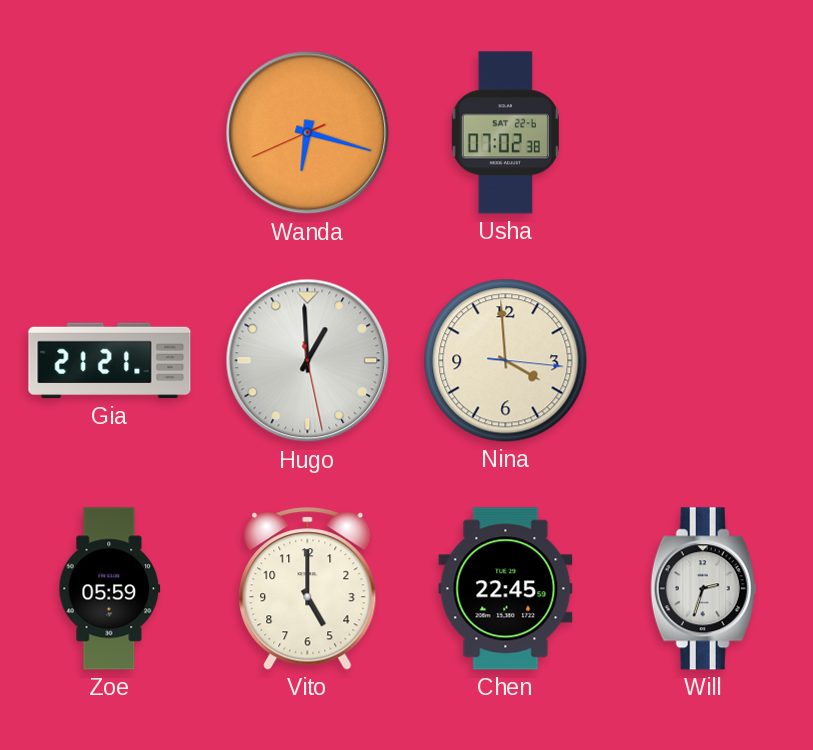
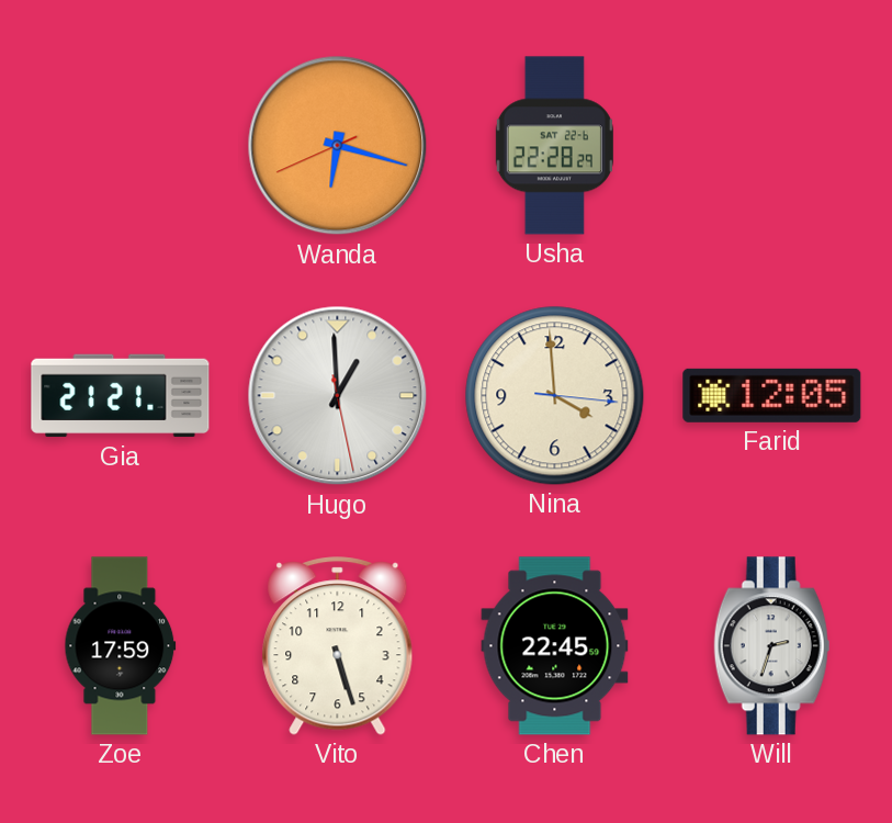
Usha: 07:02 -> 22:28
Farid: none -> 12:05
Zoe: 05:59 -> 17:59
Vito: 5:00 -> 5:27
